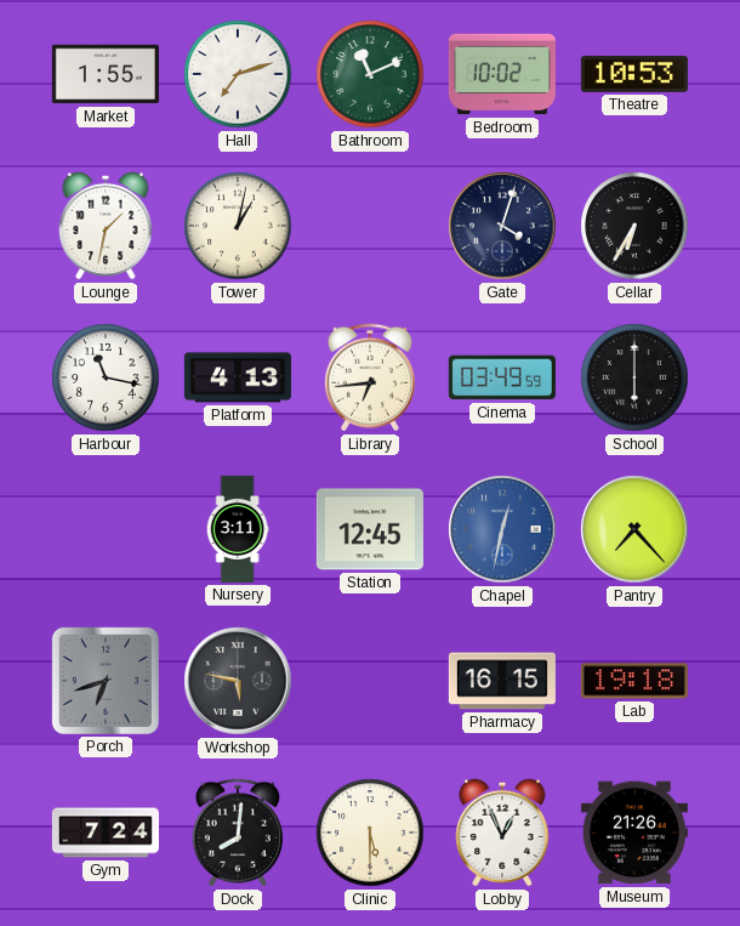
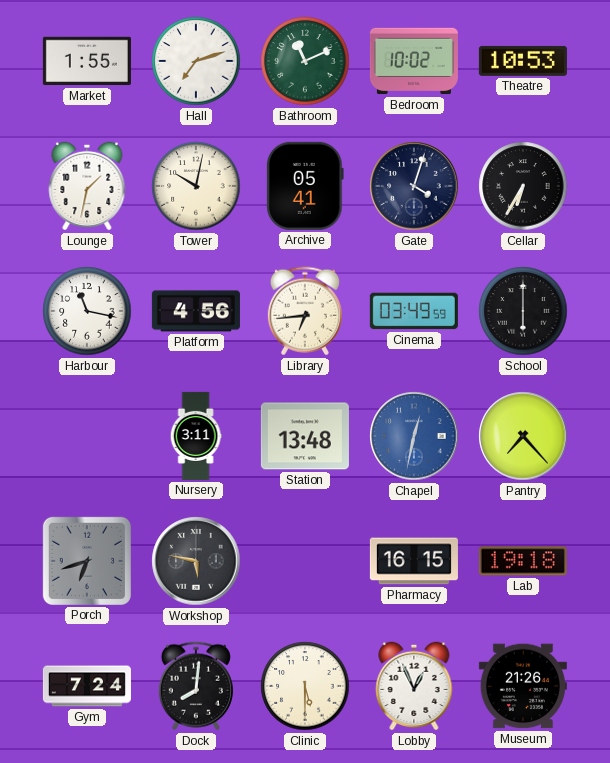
Tower: 1:02 -> 10:02
Archive: none -> 05:41
Platform: 4:13 -> 4:56
Station: 12:45 -> 13:48
